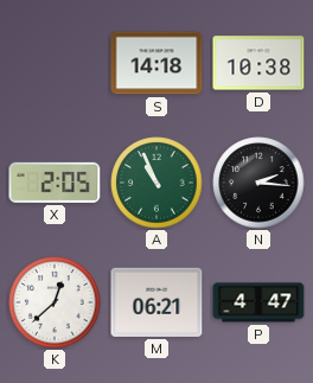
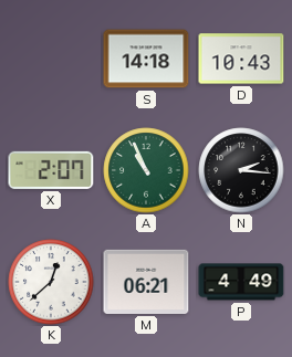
D: 10:38 -> 10:43
X: 2:05 -> 2:07
P: 4:47 -> 4:49
